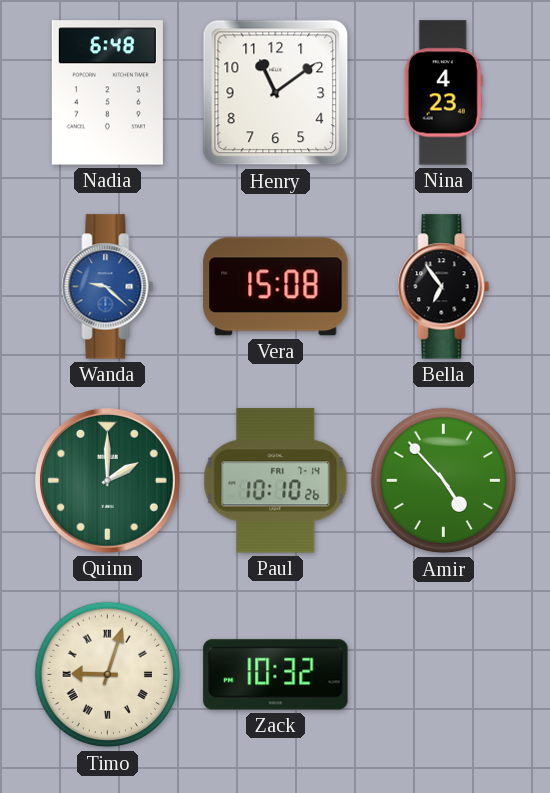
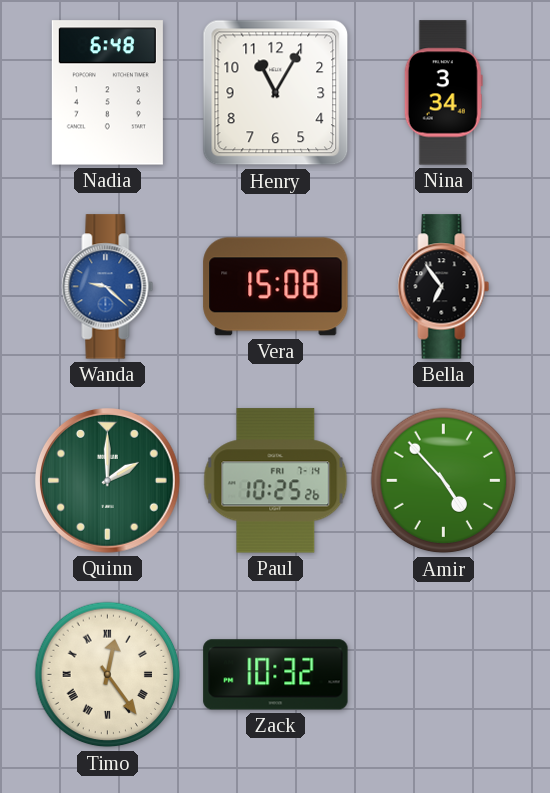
Henry: 11:09 -> 11:05
Nina: 4:23 -> 3:34
Paul: 10:10 -> 10:25
Timo: 9:03 -> 12:24
